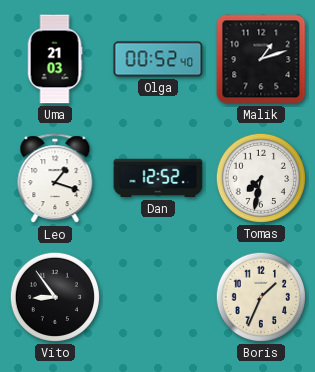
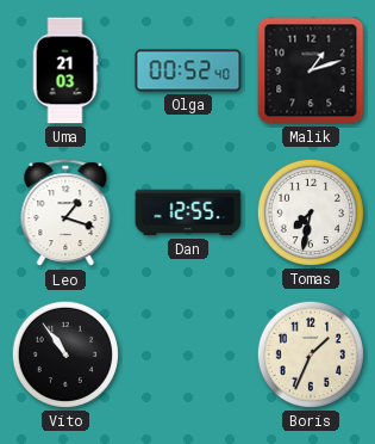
Dan: 12:52 -> 12:55
Vito: 8:54 -> 10:54
